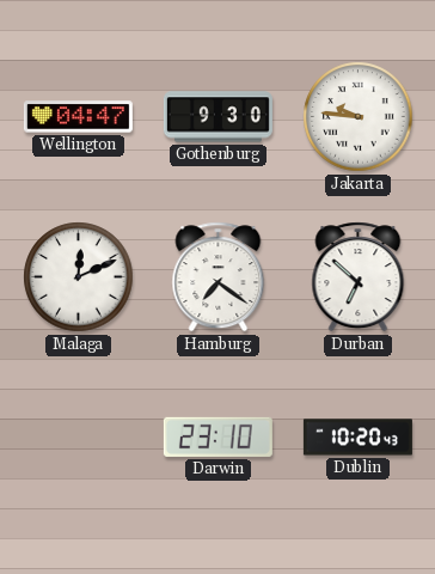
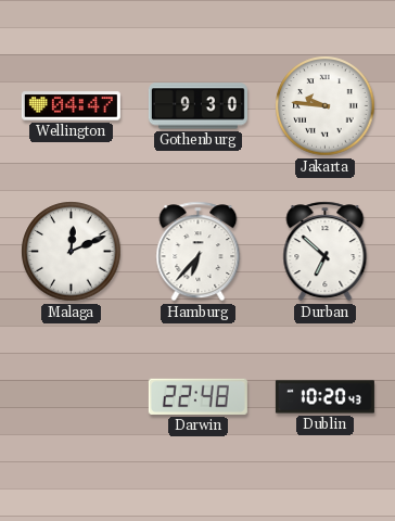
Hamburg: 7:21 -> 6:37
Darwin: 23:10 -> 22:48
